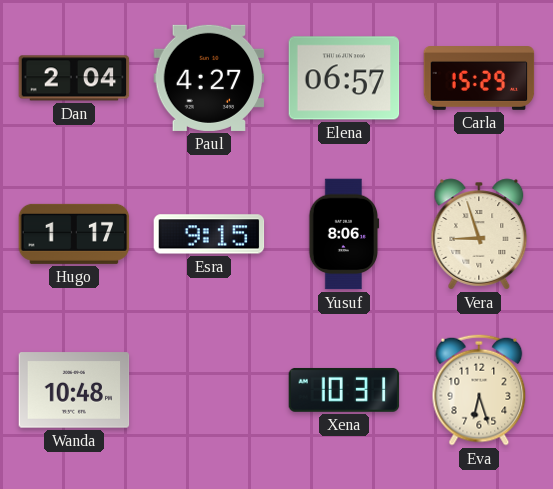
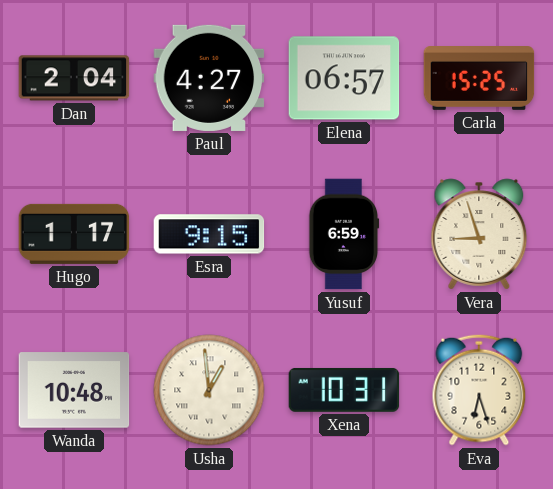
Carla: 15:29 -> 15:25
Yusuf: 8:06 -> 6:59
Usha: none -> 12:59
